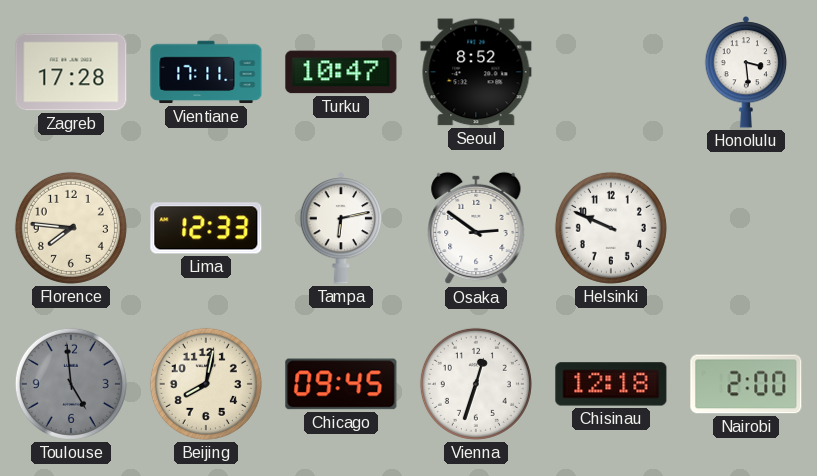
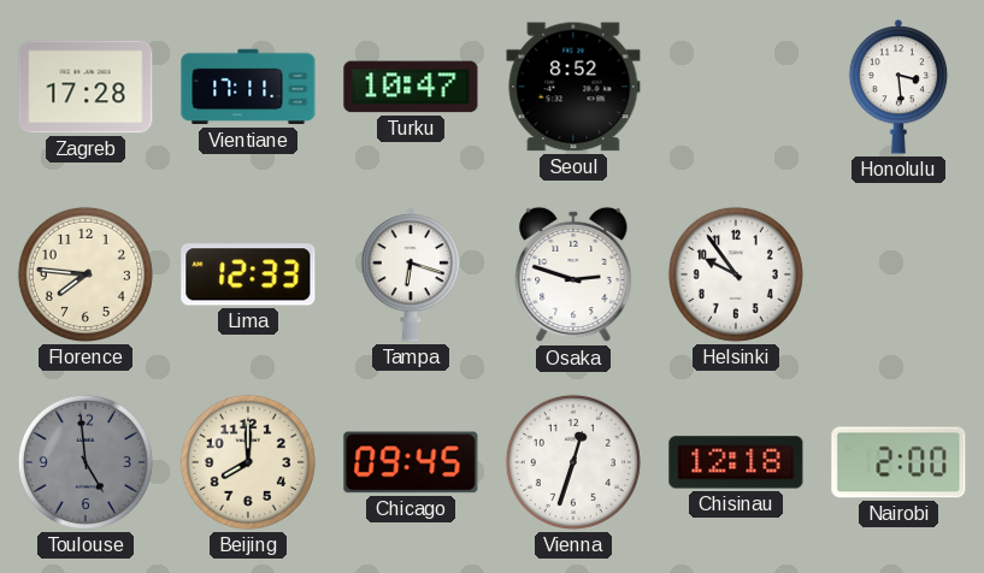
Tampa: 6:13 -> 6:18
Osaka: 2:51 -> 2:48
Helsinki: 9:49 -> 9:54
Beijing: 8:02 -> 8:00
